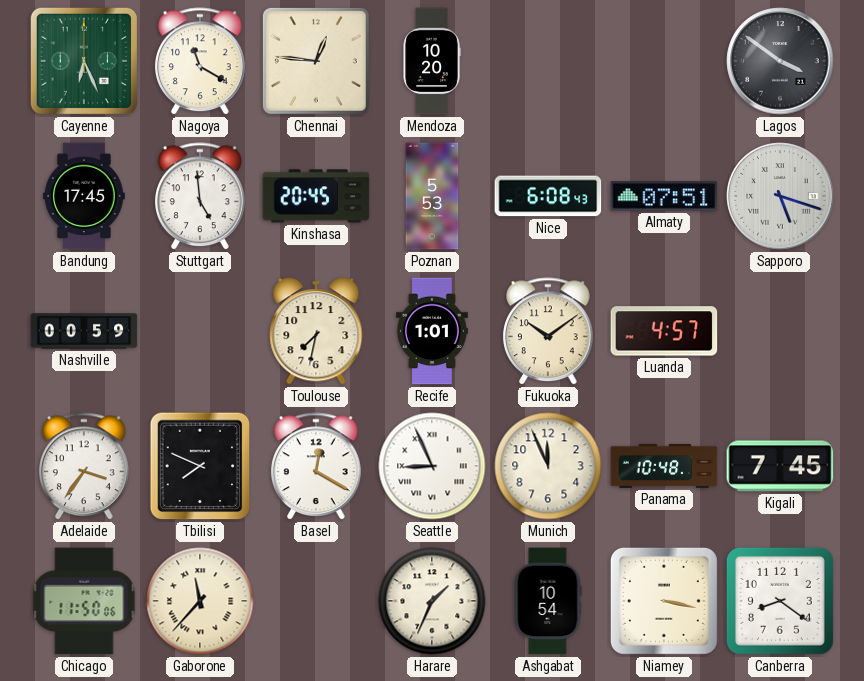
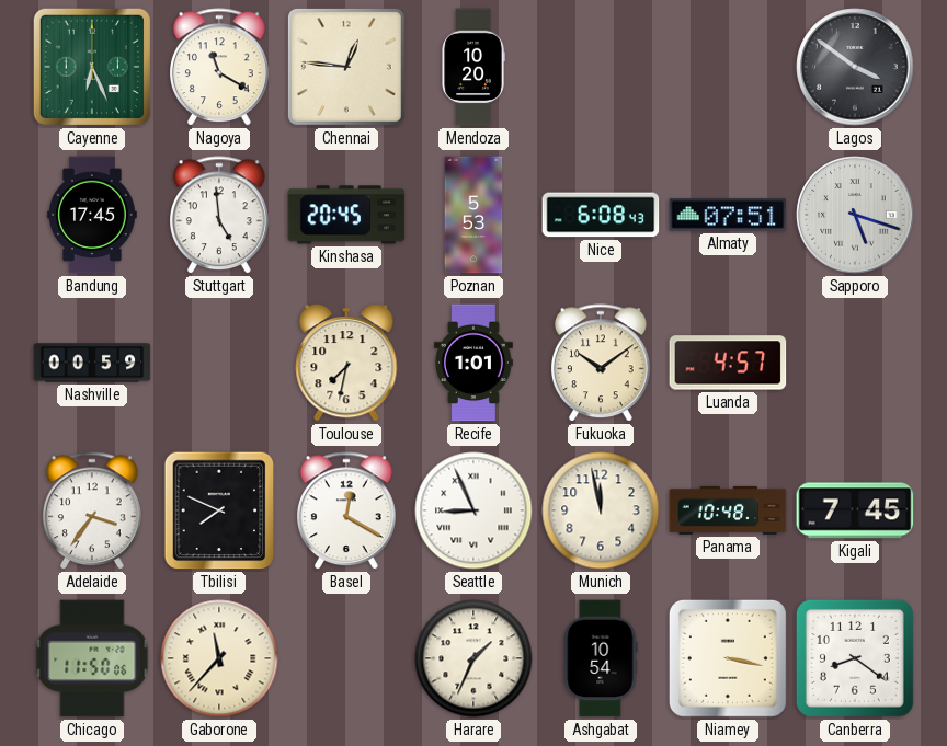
Munich: 11:56 -> 11:58
